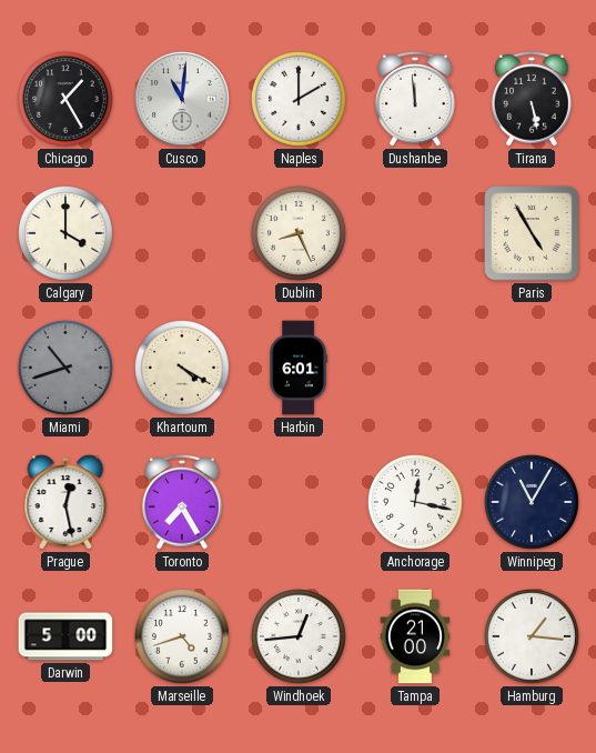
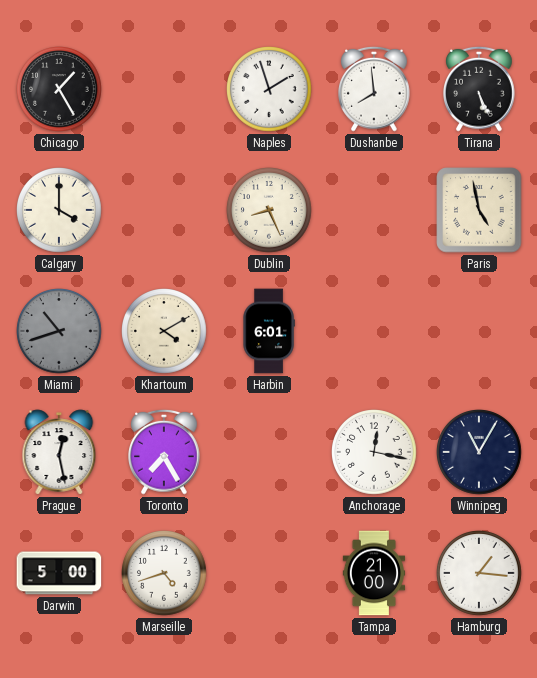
Cusco: 11:01 -> none
Naples: 2:00 -> 1:57
Dushanbe: 11:59 -> 7:59
Tirana: 5:28 -> 5:26
Paris: 4:55 -> 4:58
Khartoum: 4:20 -> 4:10
Windhoek: 12:44 -> none
